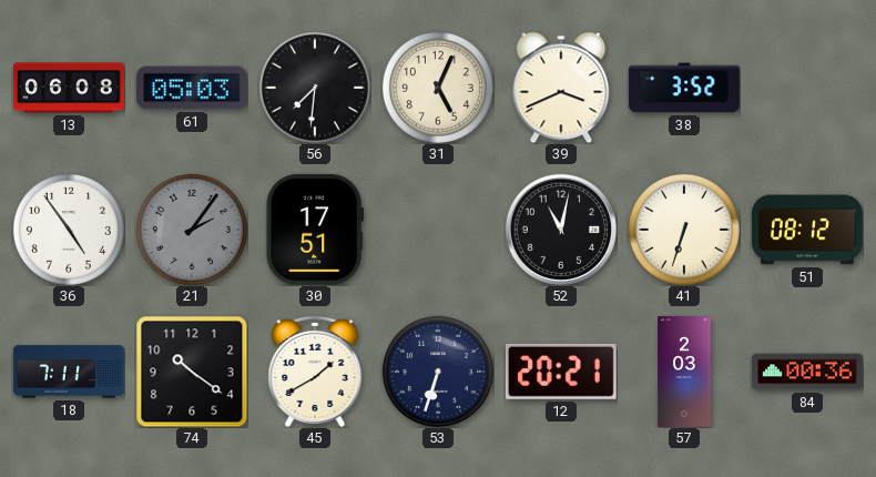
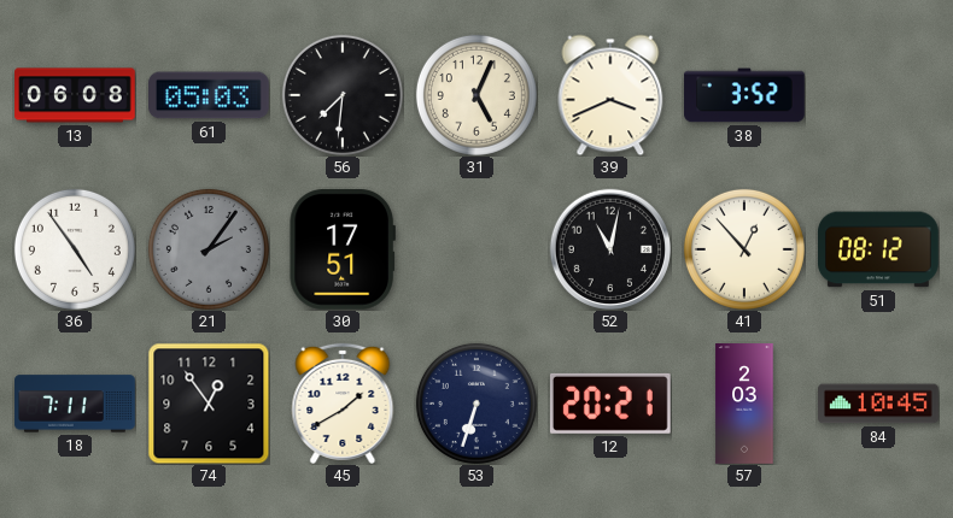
41: 6:33 -> 12:53
74: 10:21 -> 12:54
84: 00:36 -> 10:45
